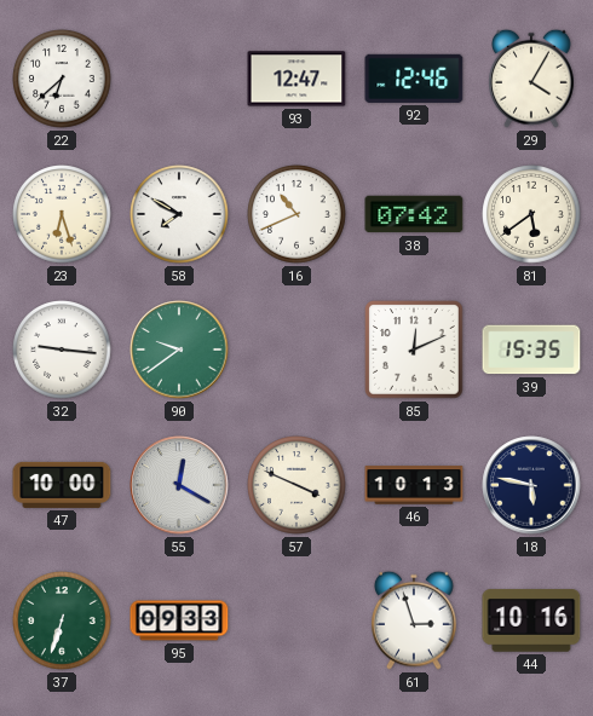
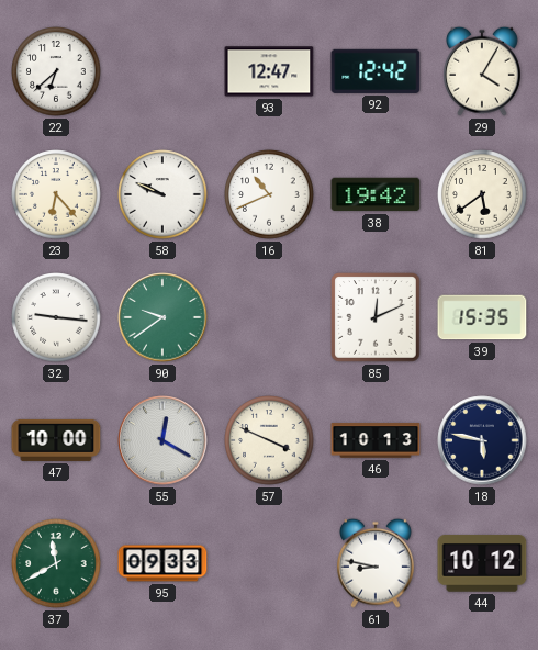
92: 12:46 -> 12:42
23: 6:27 -> 6:23
58: 7:50 -> 9:49
38: 07:42 -> 19:42
37: 6:33 -> 11:40
61: 2:57 -> 8:47
44: 10:16 -> 10:12
